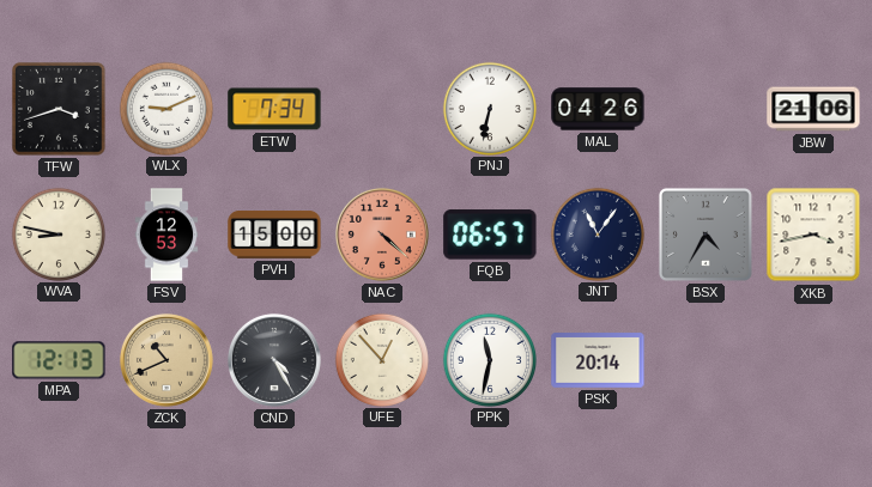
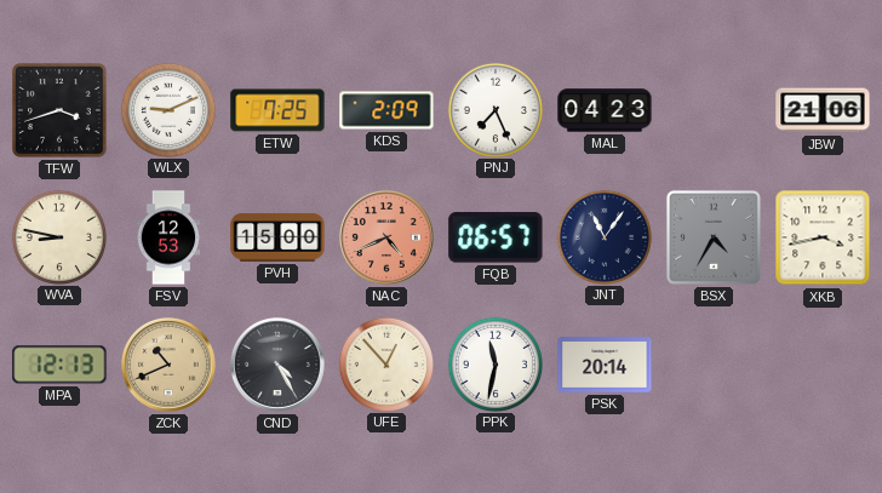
ETW: 7:34 -> 7:25
KDS: none -> 2:09
PNJ: 6:32 -> 7:26
MAL: 04:26 -> 04:23
NAC: 4:22 -> 4:41
